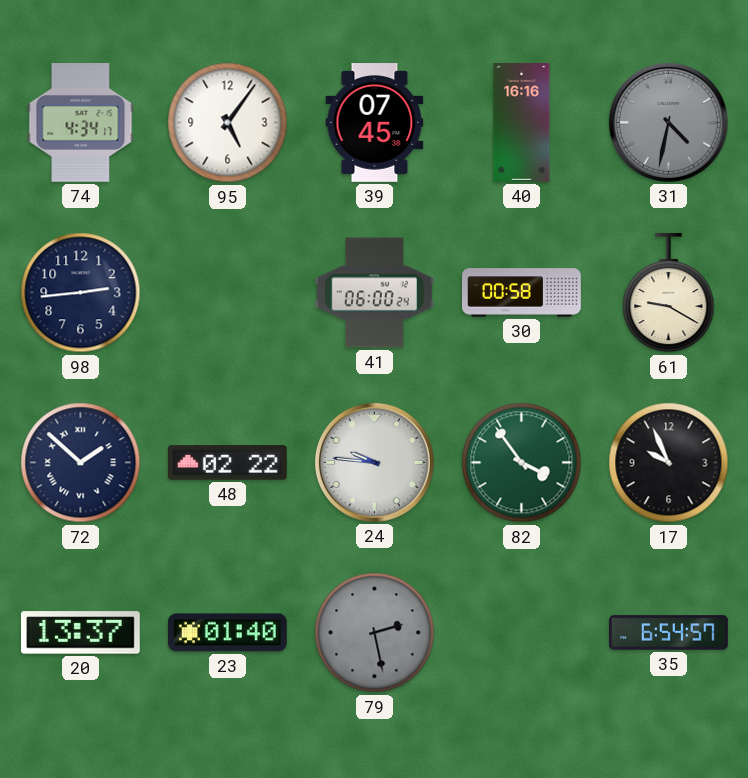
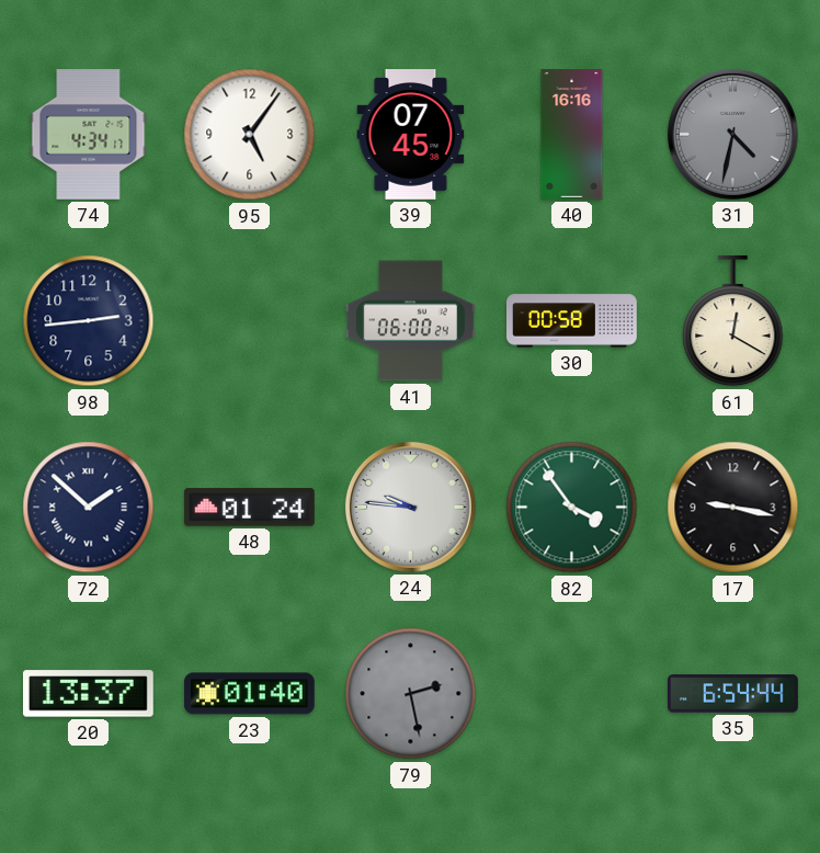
61: 9:20 -> 12:20
48: 02:22 -> 01:24
17: 9:56 -> 9:17
35: 6:54:57 -> 6:54:44
